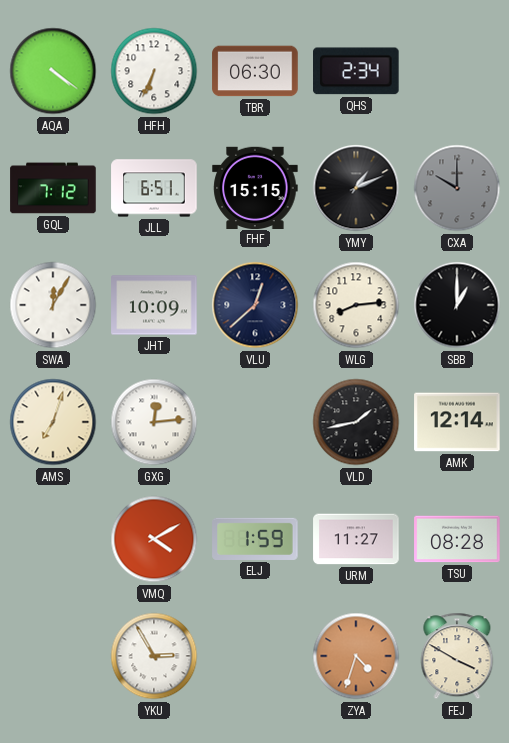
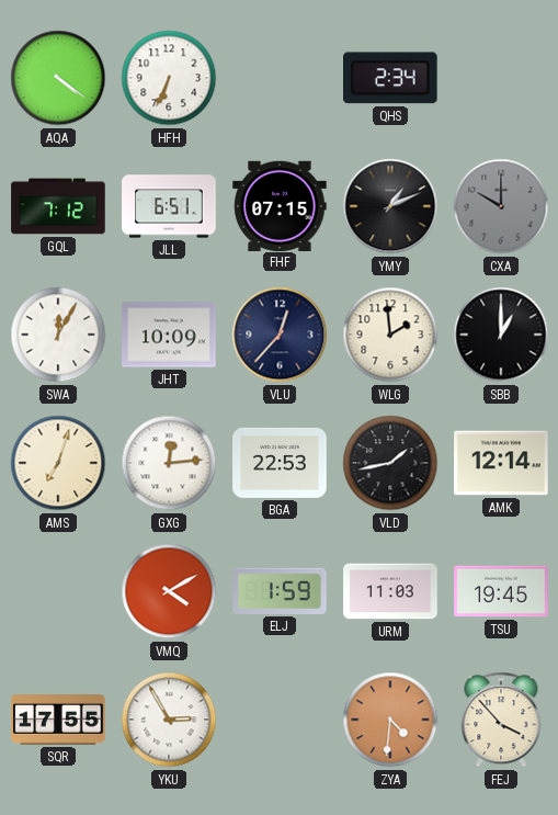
TBR: 06:30 -> none
FHF: 15:15 -> 07:15
VLU: 12:38 -> 12:37
WLG: 8:14 -> 1:59
BGA: none -> 22:53
URM: 11:27 -> 11:03
TSU: 08:28 -> 19:45
SQR: none -> 17:55
ZYA: 4:33 -> 4:31
FEJ: 3:50 -> 3:53
